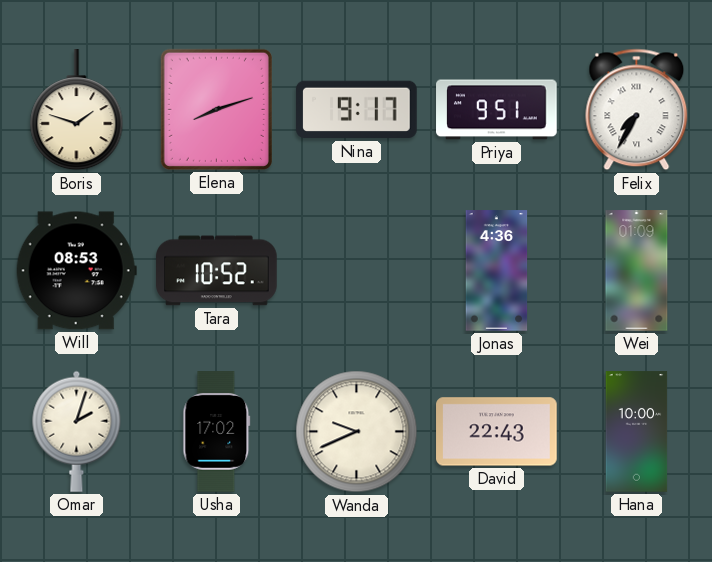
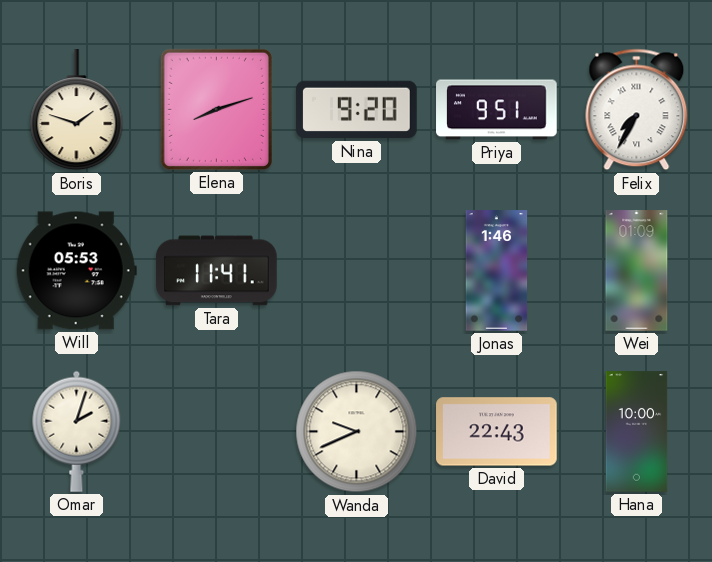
Nina: 9:17 -> 9:20
Will: 08:53 -> 05:53
Tara: 10:52 -> 11:41
Jonas: 4:36 -> 1:46
Usha: 17:02 -> none
